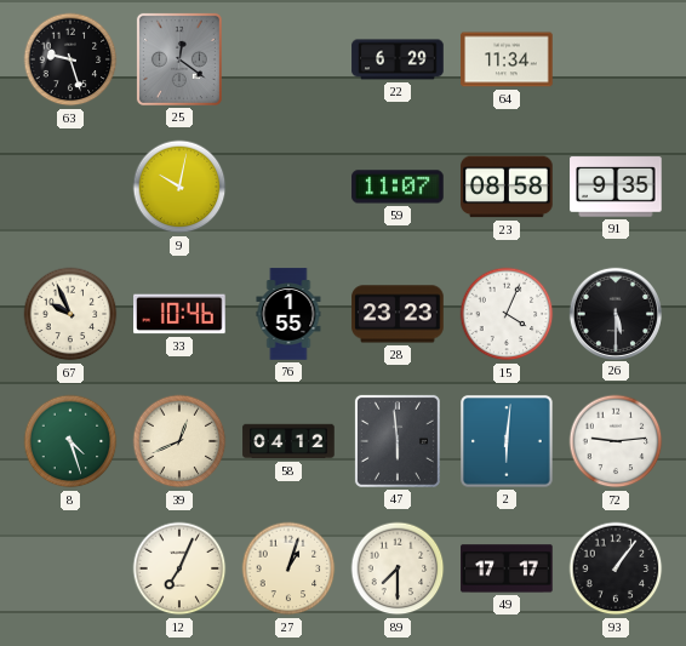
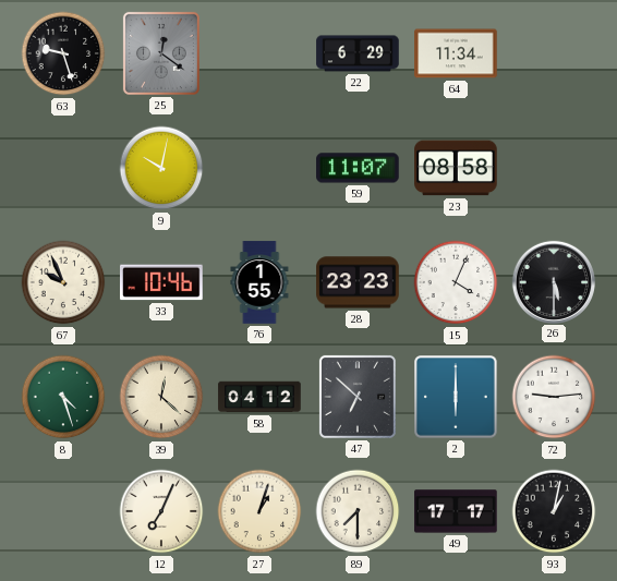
91: 9:35 -> none
39: 12:41 -> 12:22
47: 5:59 -> 6:52
2: 6:01 -> 6:00
93: 1:06 -> 1:02
